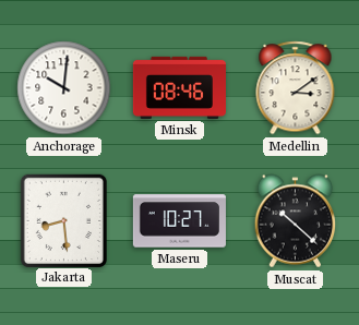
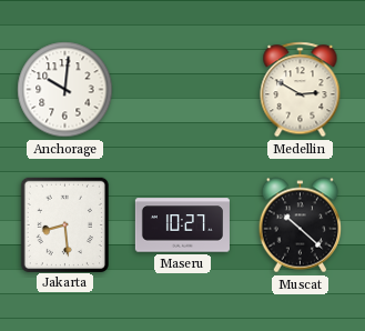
Minsk: 08:46 -> none
Medellin: 3:09 -> 2:50
